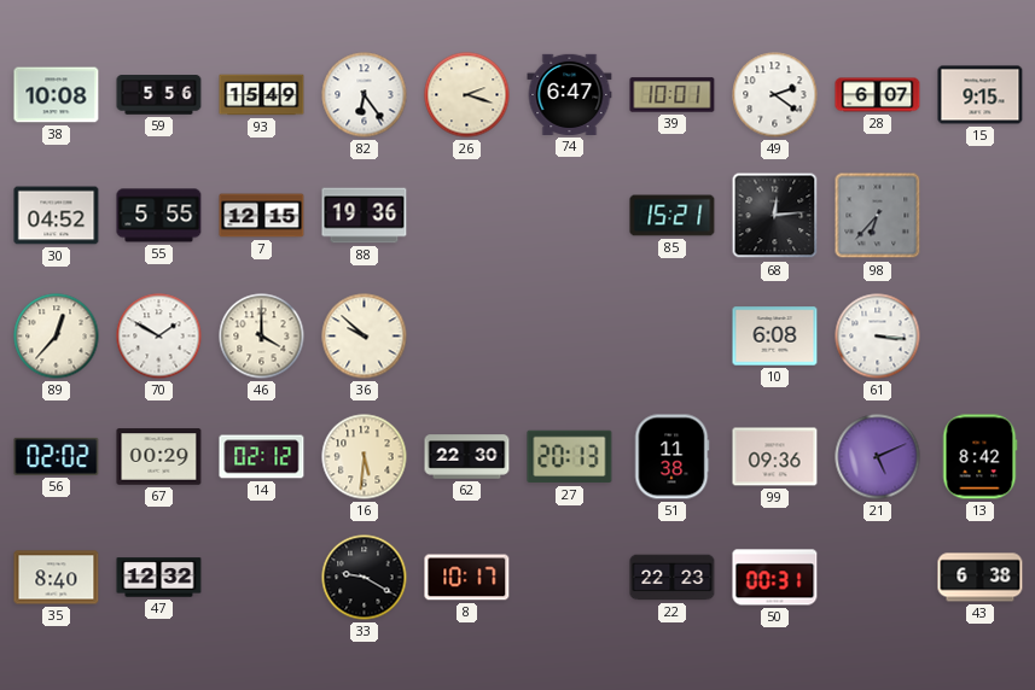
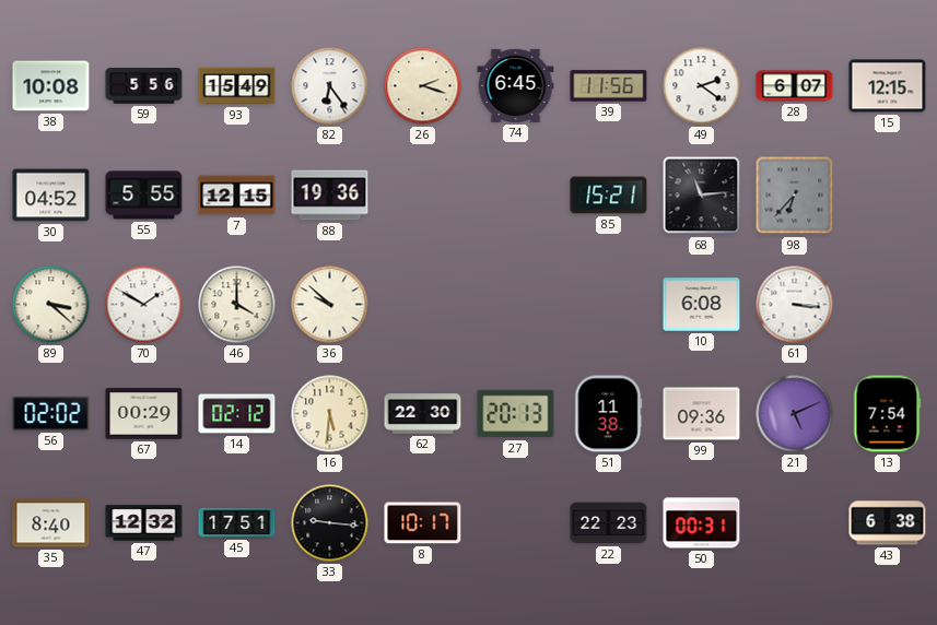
74: 6:47 -> 6:45
39: 10:01 -> 11:56
15: 9:15 -> 12:15
68: 12:14 -> 11:14
89: 12:37 -> 3:22
13: 8:42 -> 7:54
45: none -> 17:51
33: 9:20 -> 9:16
